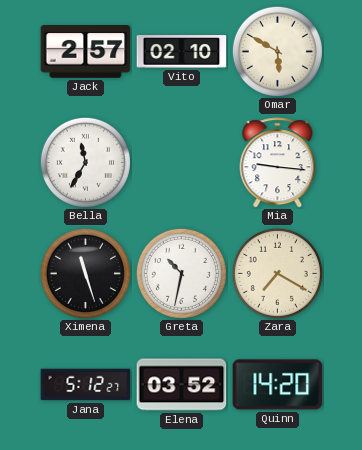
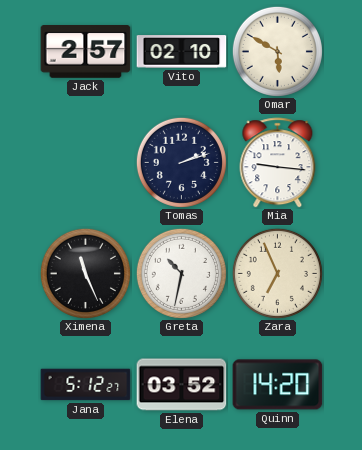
Bella: 11:35 -> none
Tomas: none -> 2:12
Ximena: 11:27 -> 11:26
Zara: 7:20 -> 6:56
